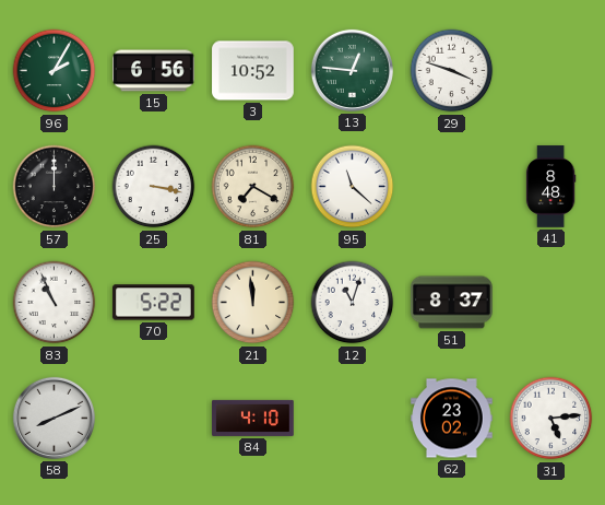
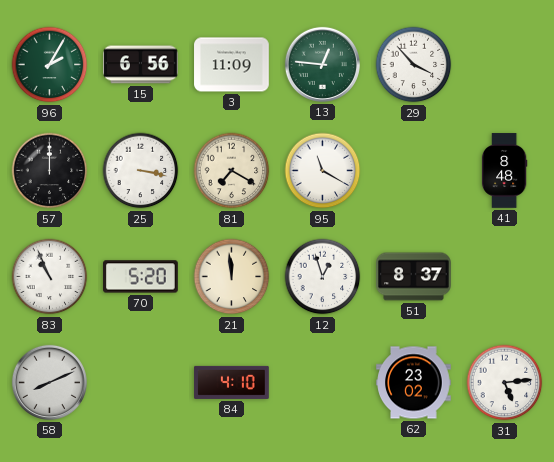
3: 10:52 -> 11:09
29: 3:48 -> 3:53
95: 11:22 -> 11:20
70: 5:22 -> 5:20
12: 11:03 -> 12:57
